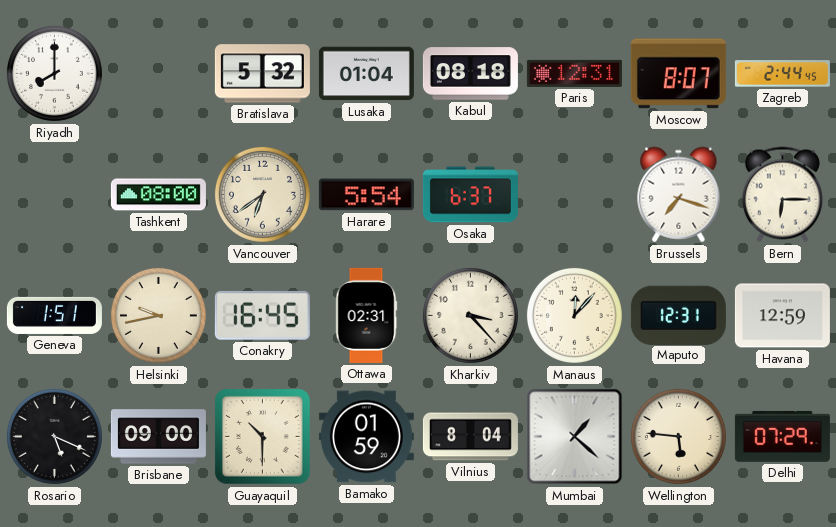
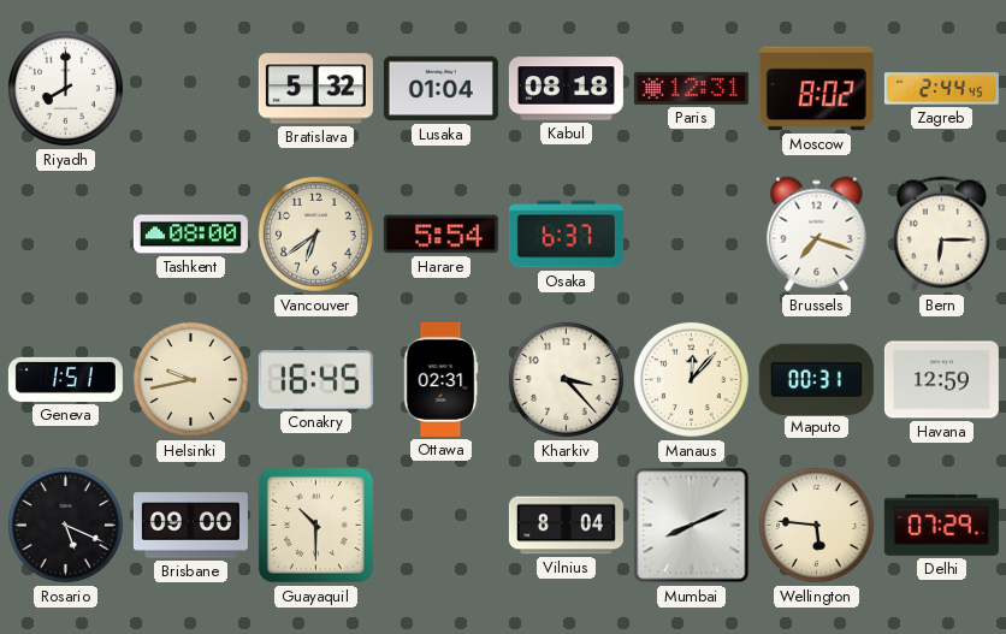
Moscow: 8:07 -> 8:02
Maputo: 12:31 -> 00:31
Bamako: 01:59 -> none
Mumbai: 1:22 -> 8:11
